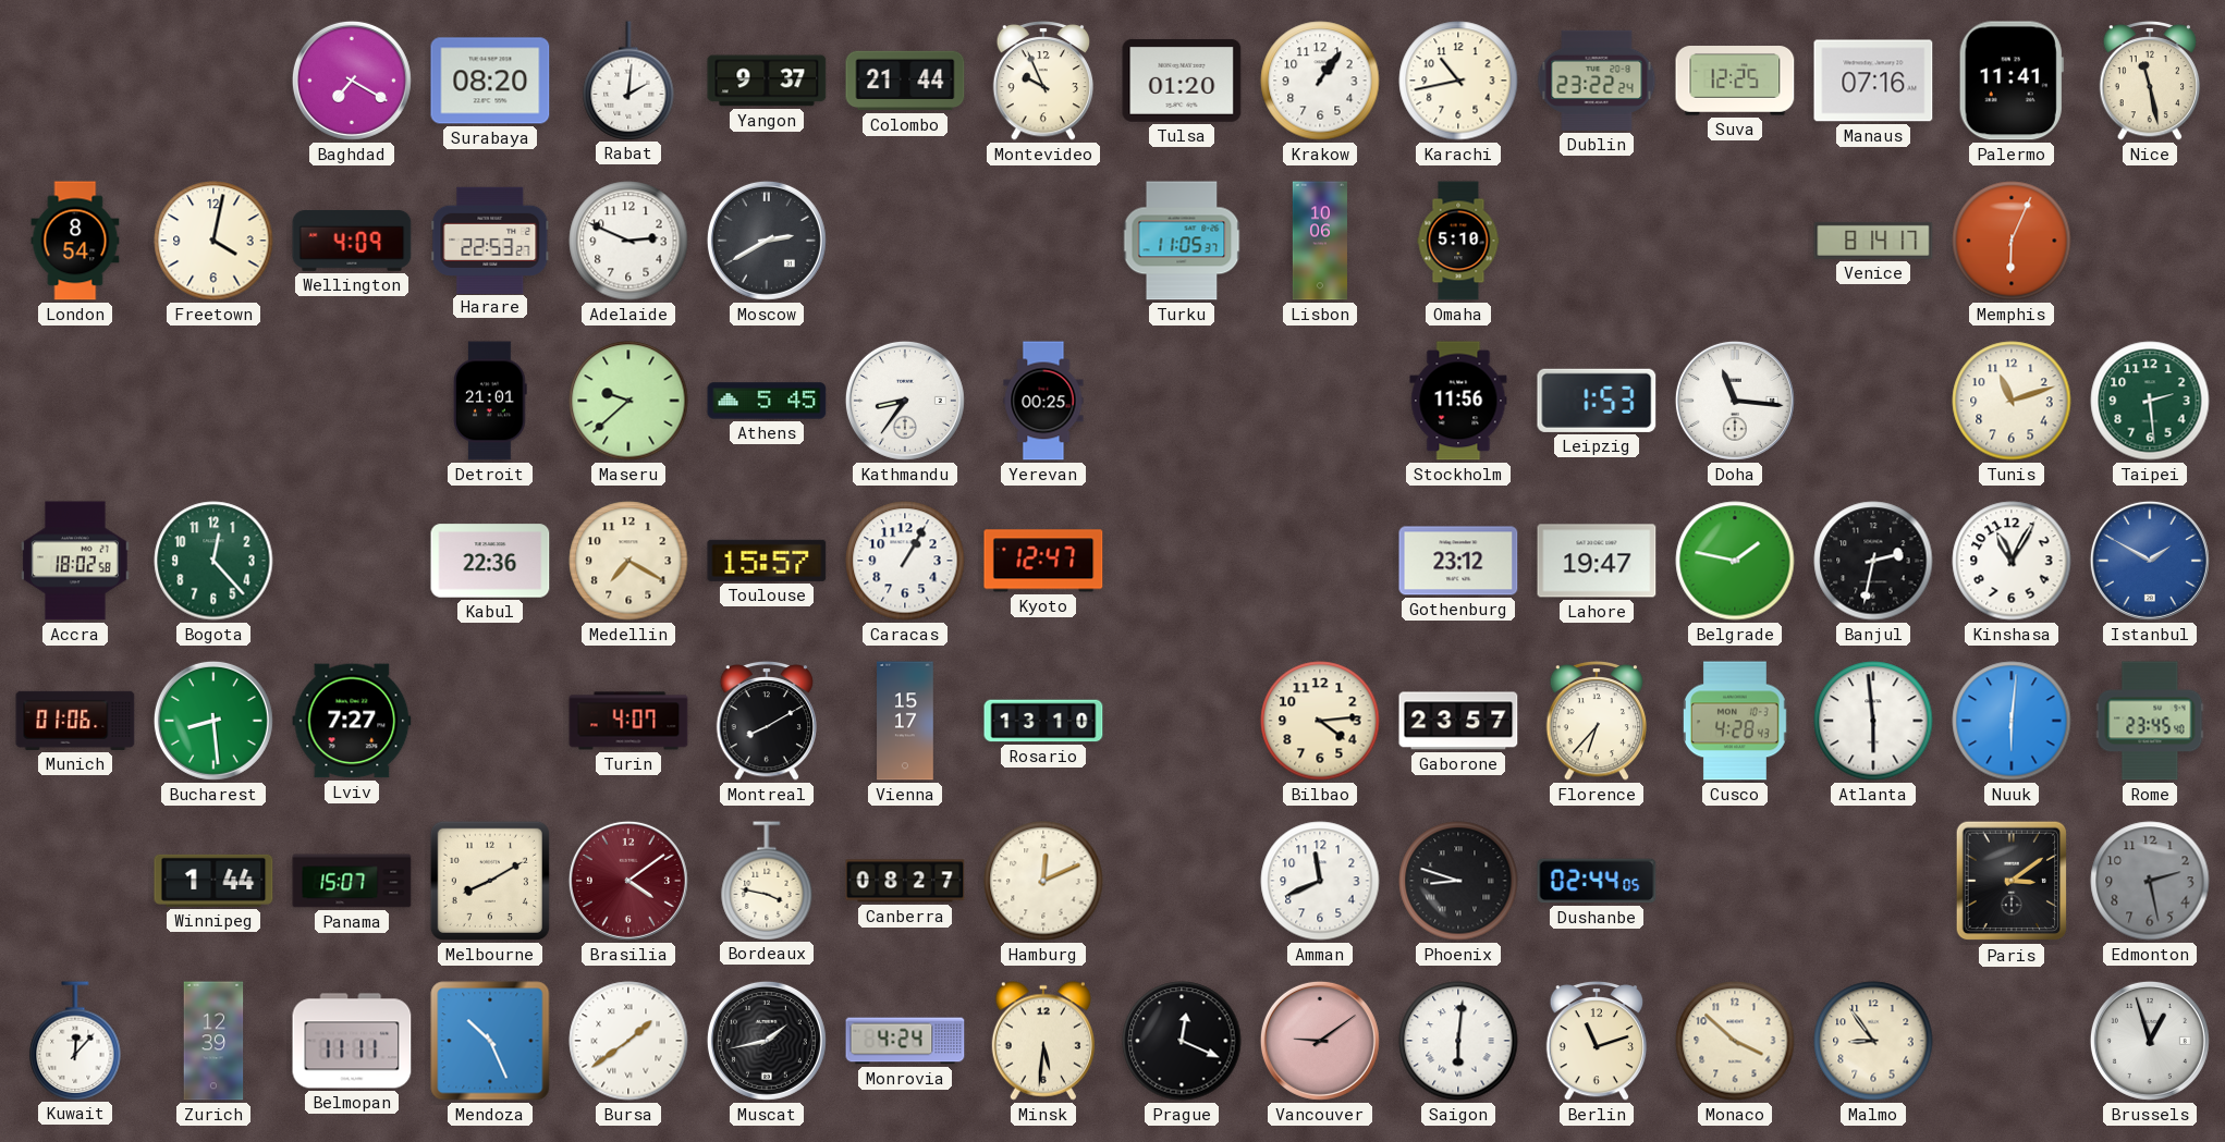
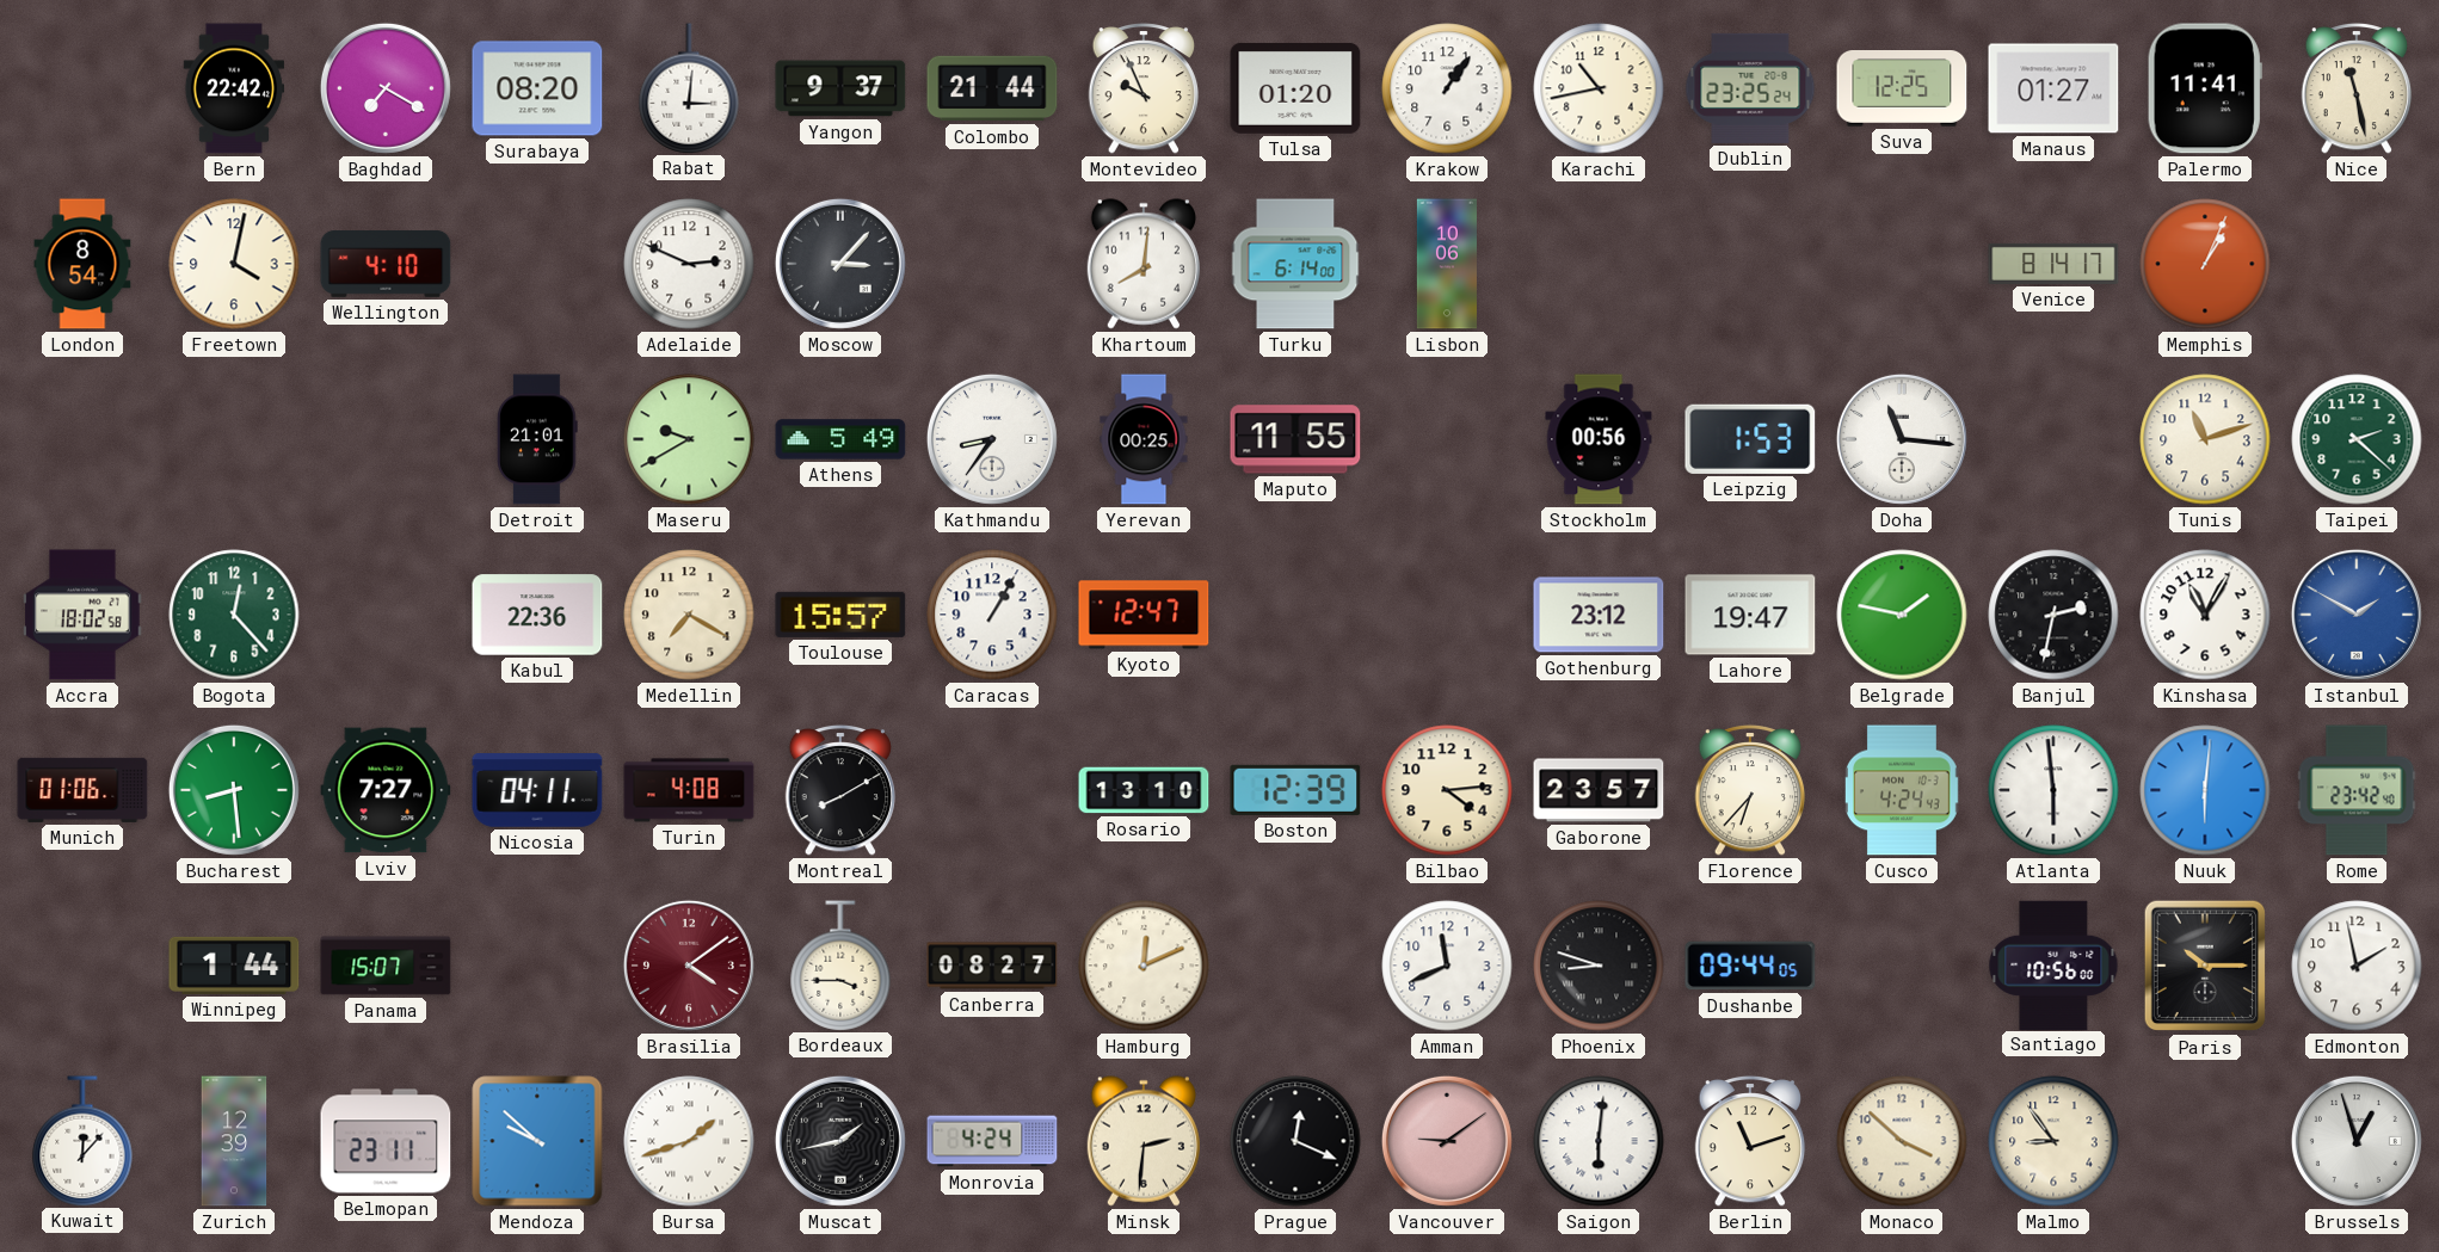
Bern: none -> 22:42
Rabat: 2:01 -> 3:01
Dublin: 23:22 -> 23:25
Manaus: 07:16 -> 01:27
Wellington: 4:09 -> 4:10
Harare: 22:53 -> none
Moscow: 2:40 -> 3:07
Khartoum: none -> 8:01
Turku: 11:05 -> 6:14
Omaha: 5:10 -> none
Memphis: 6:04 -> 1:04
Maseru: 9:38 -> 9:40
Athens: 5:45 -> 5:49
Maputo: none -> 11:55
Stockholm: 11:56 -> 00:56
Taipei: 2:29 -> 2:22
Nicosia: none -> 04:11
Turin: 4:07 -> 4:08
Vienna: 15:17 -> none
Boston: none -> 12:39
Cusco: 4:28 -> 4:24
Rome: 23:45 -> 23:42
Melbourne: 8:10 -> none
Bordeaux: 3:47 -> 3:45
Dushanbe: 02:44 -> 09:44
Santiago: none -> 10:56
Paris: 3:09 -> 10:15
Edmonton: 2:28 -> 1:58
Edmonton dial: grey -> white
Belmopan: 11:11 -> 23:11
Mendoza: 10:26 -> 9:52
Bursa: 1:39 -> 1:42
Minsk: 5:31 -> 2:31
